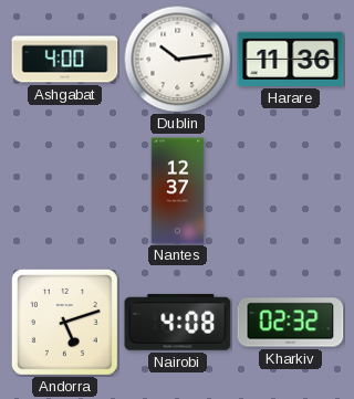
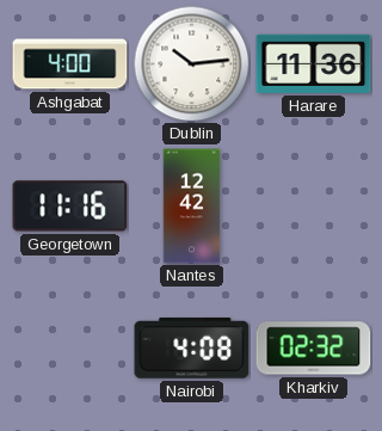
Georgetown: none -> 11:16
Nantes: 12:37 -> 12:42
Andorra: 5:12 -> none
